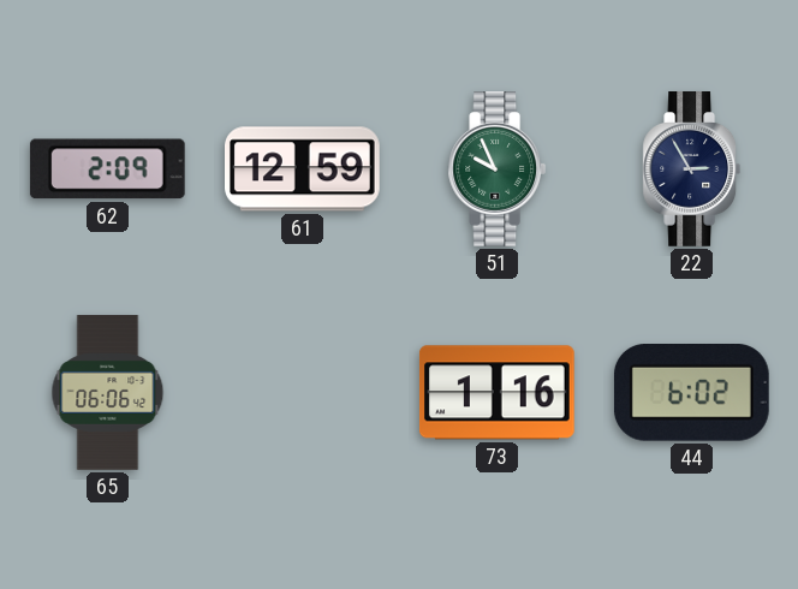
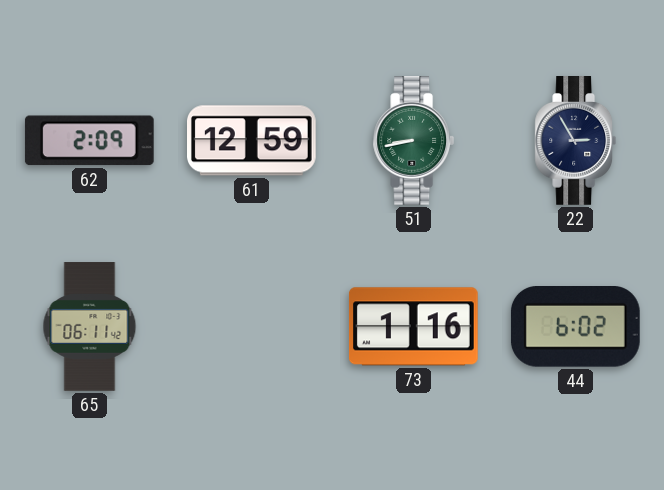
51: 9:56 -> 8:43
65: 06:06 -> 06:11
